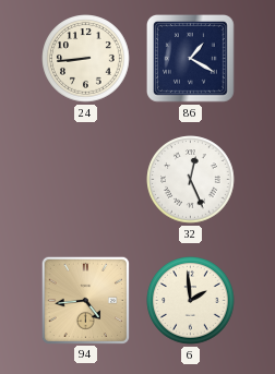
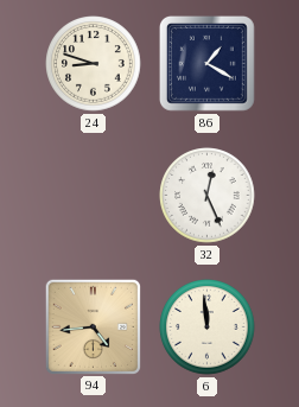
24: 8:44 -> 8:48
6: 1:59 -> 11:59
